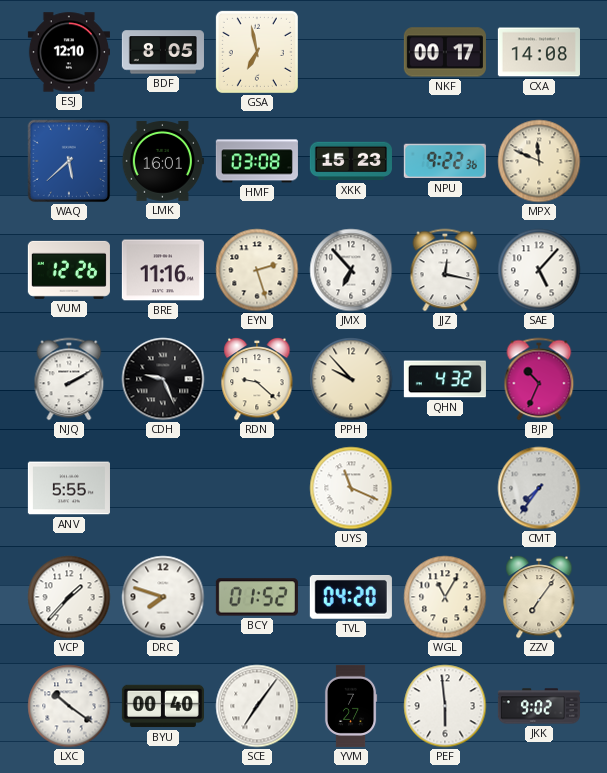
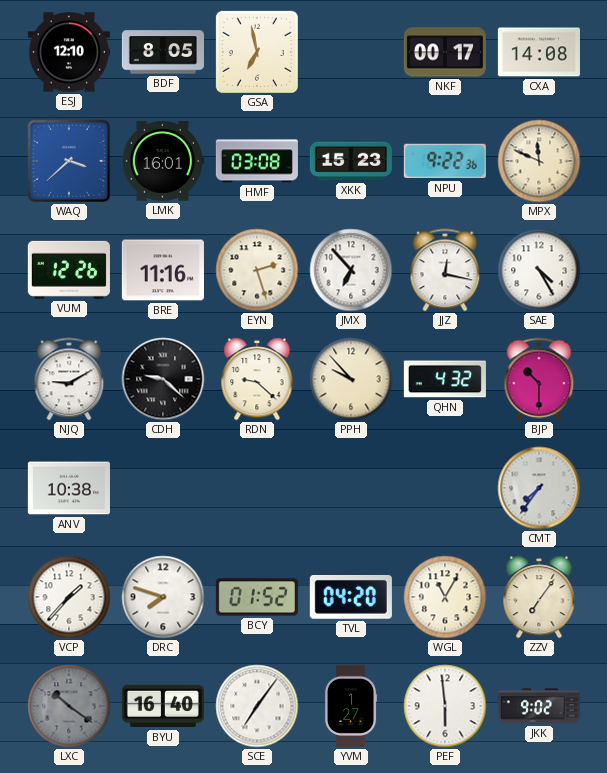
WAQ: 5:38 -> 3:38
SAE: 5:07 -> 4:25
NJQ: 2:10 -> 9:10
CDH: 9:26 -> 9:22
BJP: 10:34 -> 10:30
ANV: 5:55 -> 10:38
UYS: 11:19 -> none
LXC dial: white -> grey
BYU: 00:40 -> 16:40
YVM: 7:27 -> 1:27
